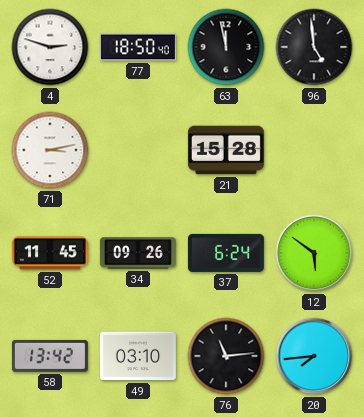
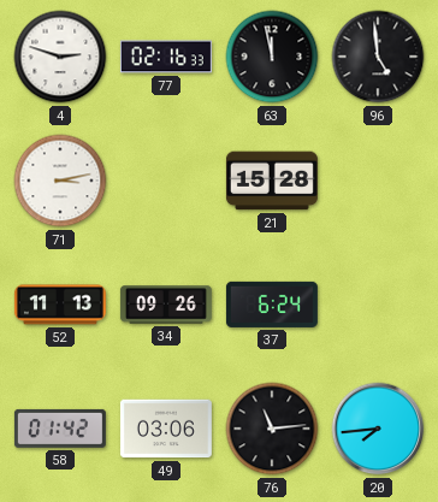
77: 18:50 -> 02:16
52: 11:45 -> 11:13
12: 5:51 -> none
58: 13:42 -> 01:42
49: 03:10 -> 03:06
